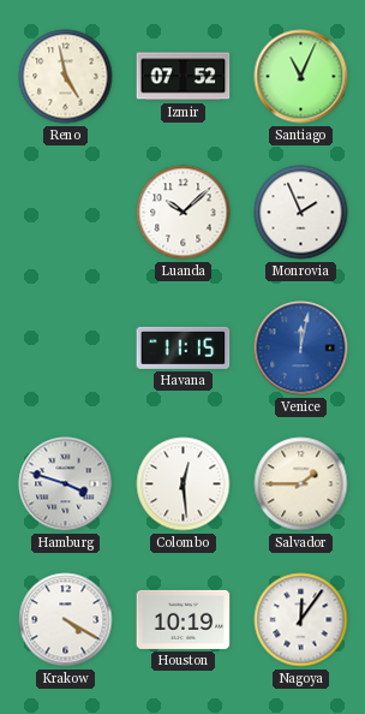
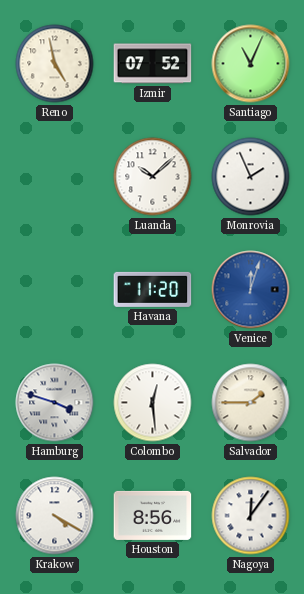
Havana: 11:15 -> 11:20
Venice: 12:02 -> 12:03
Houston: 10:19 -> 8:56
